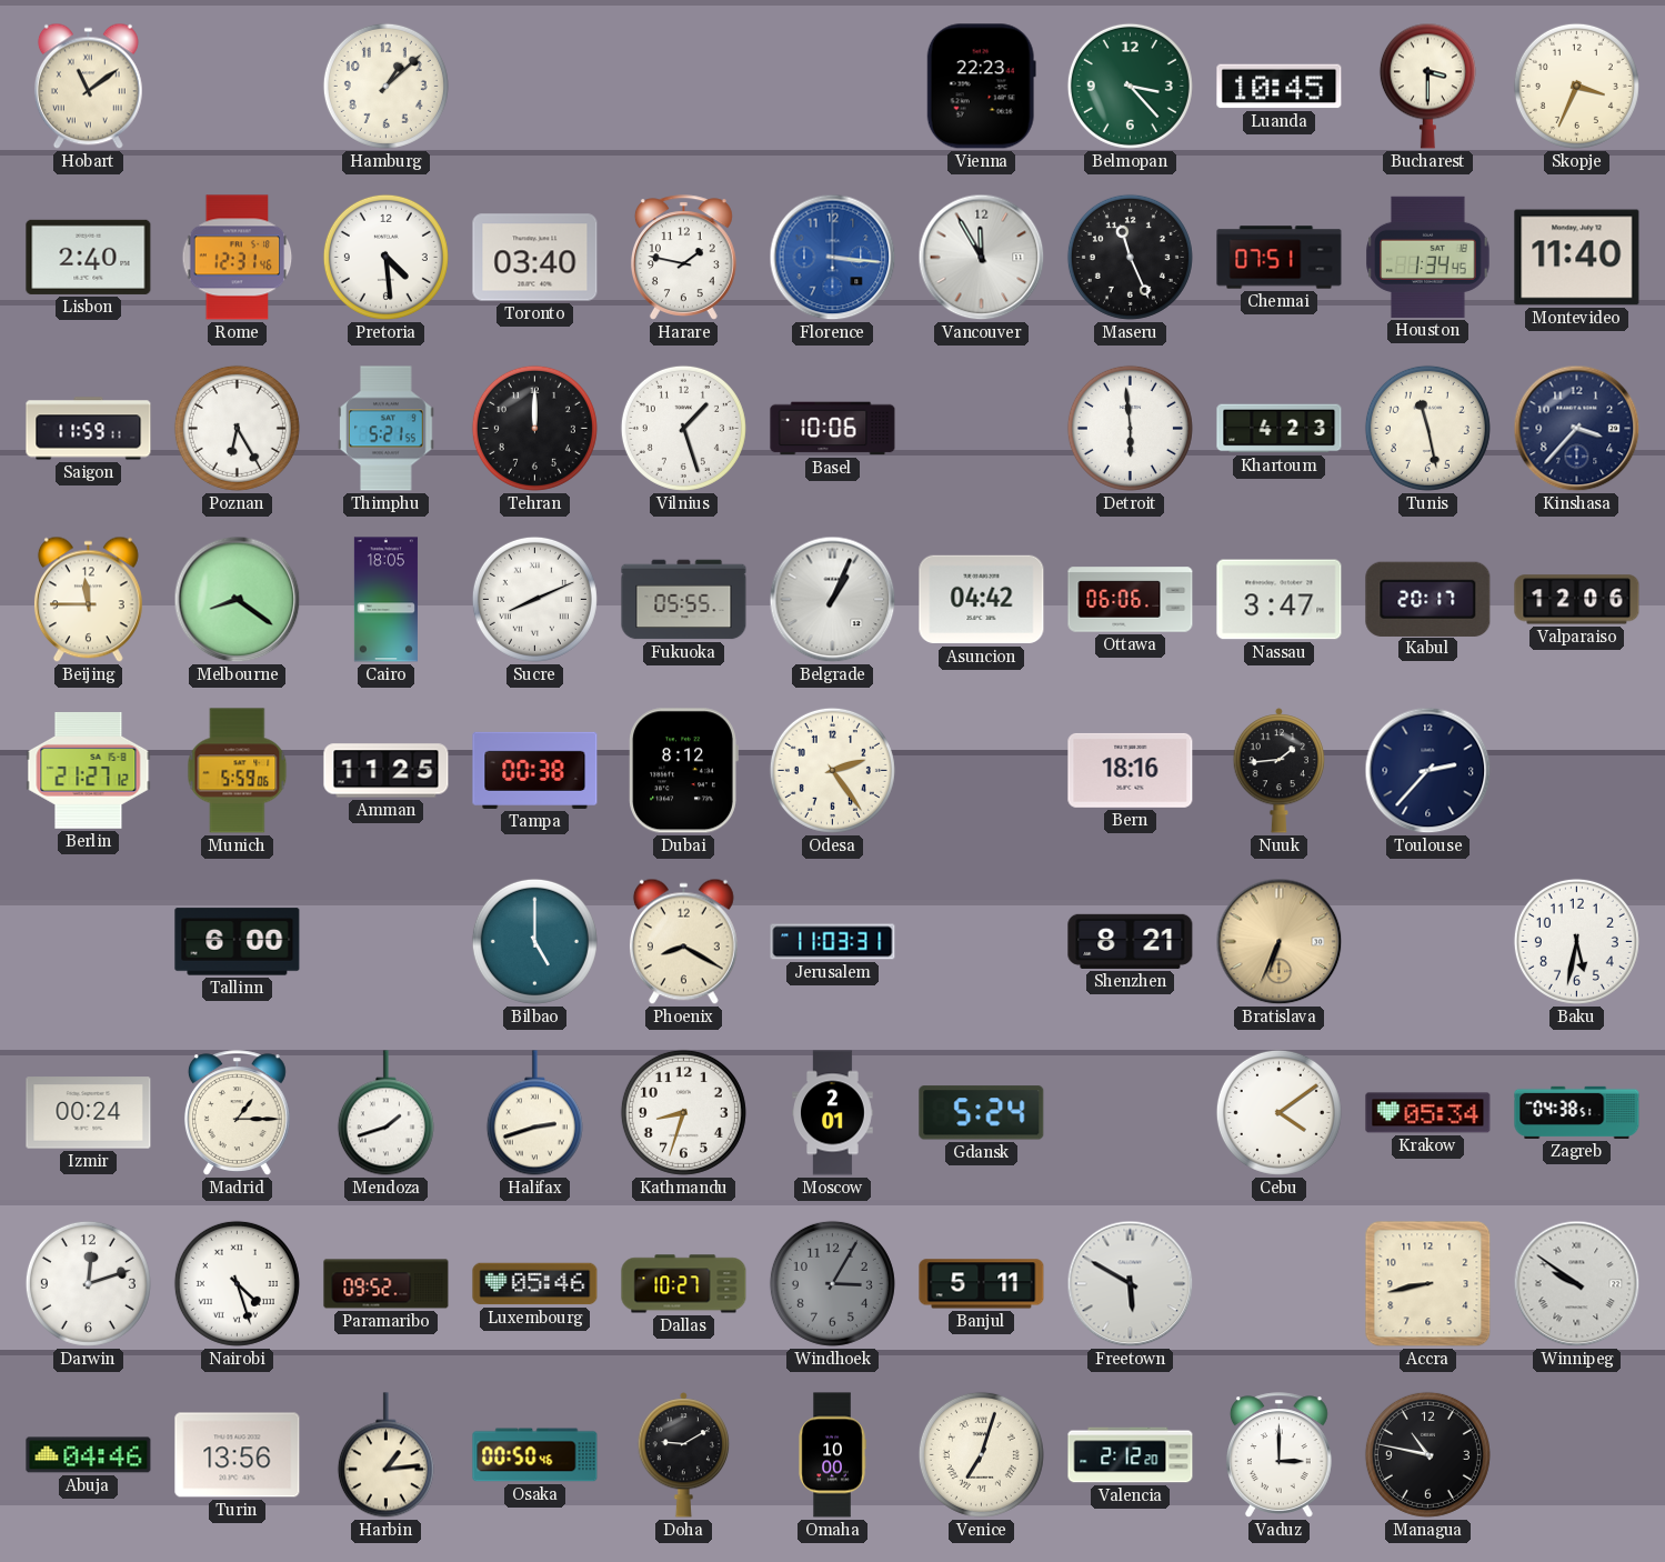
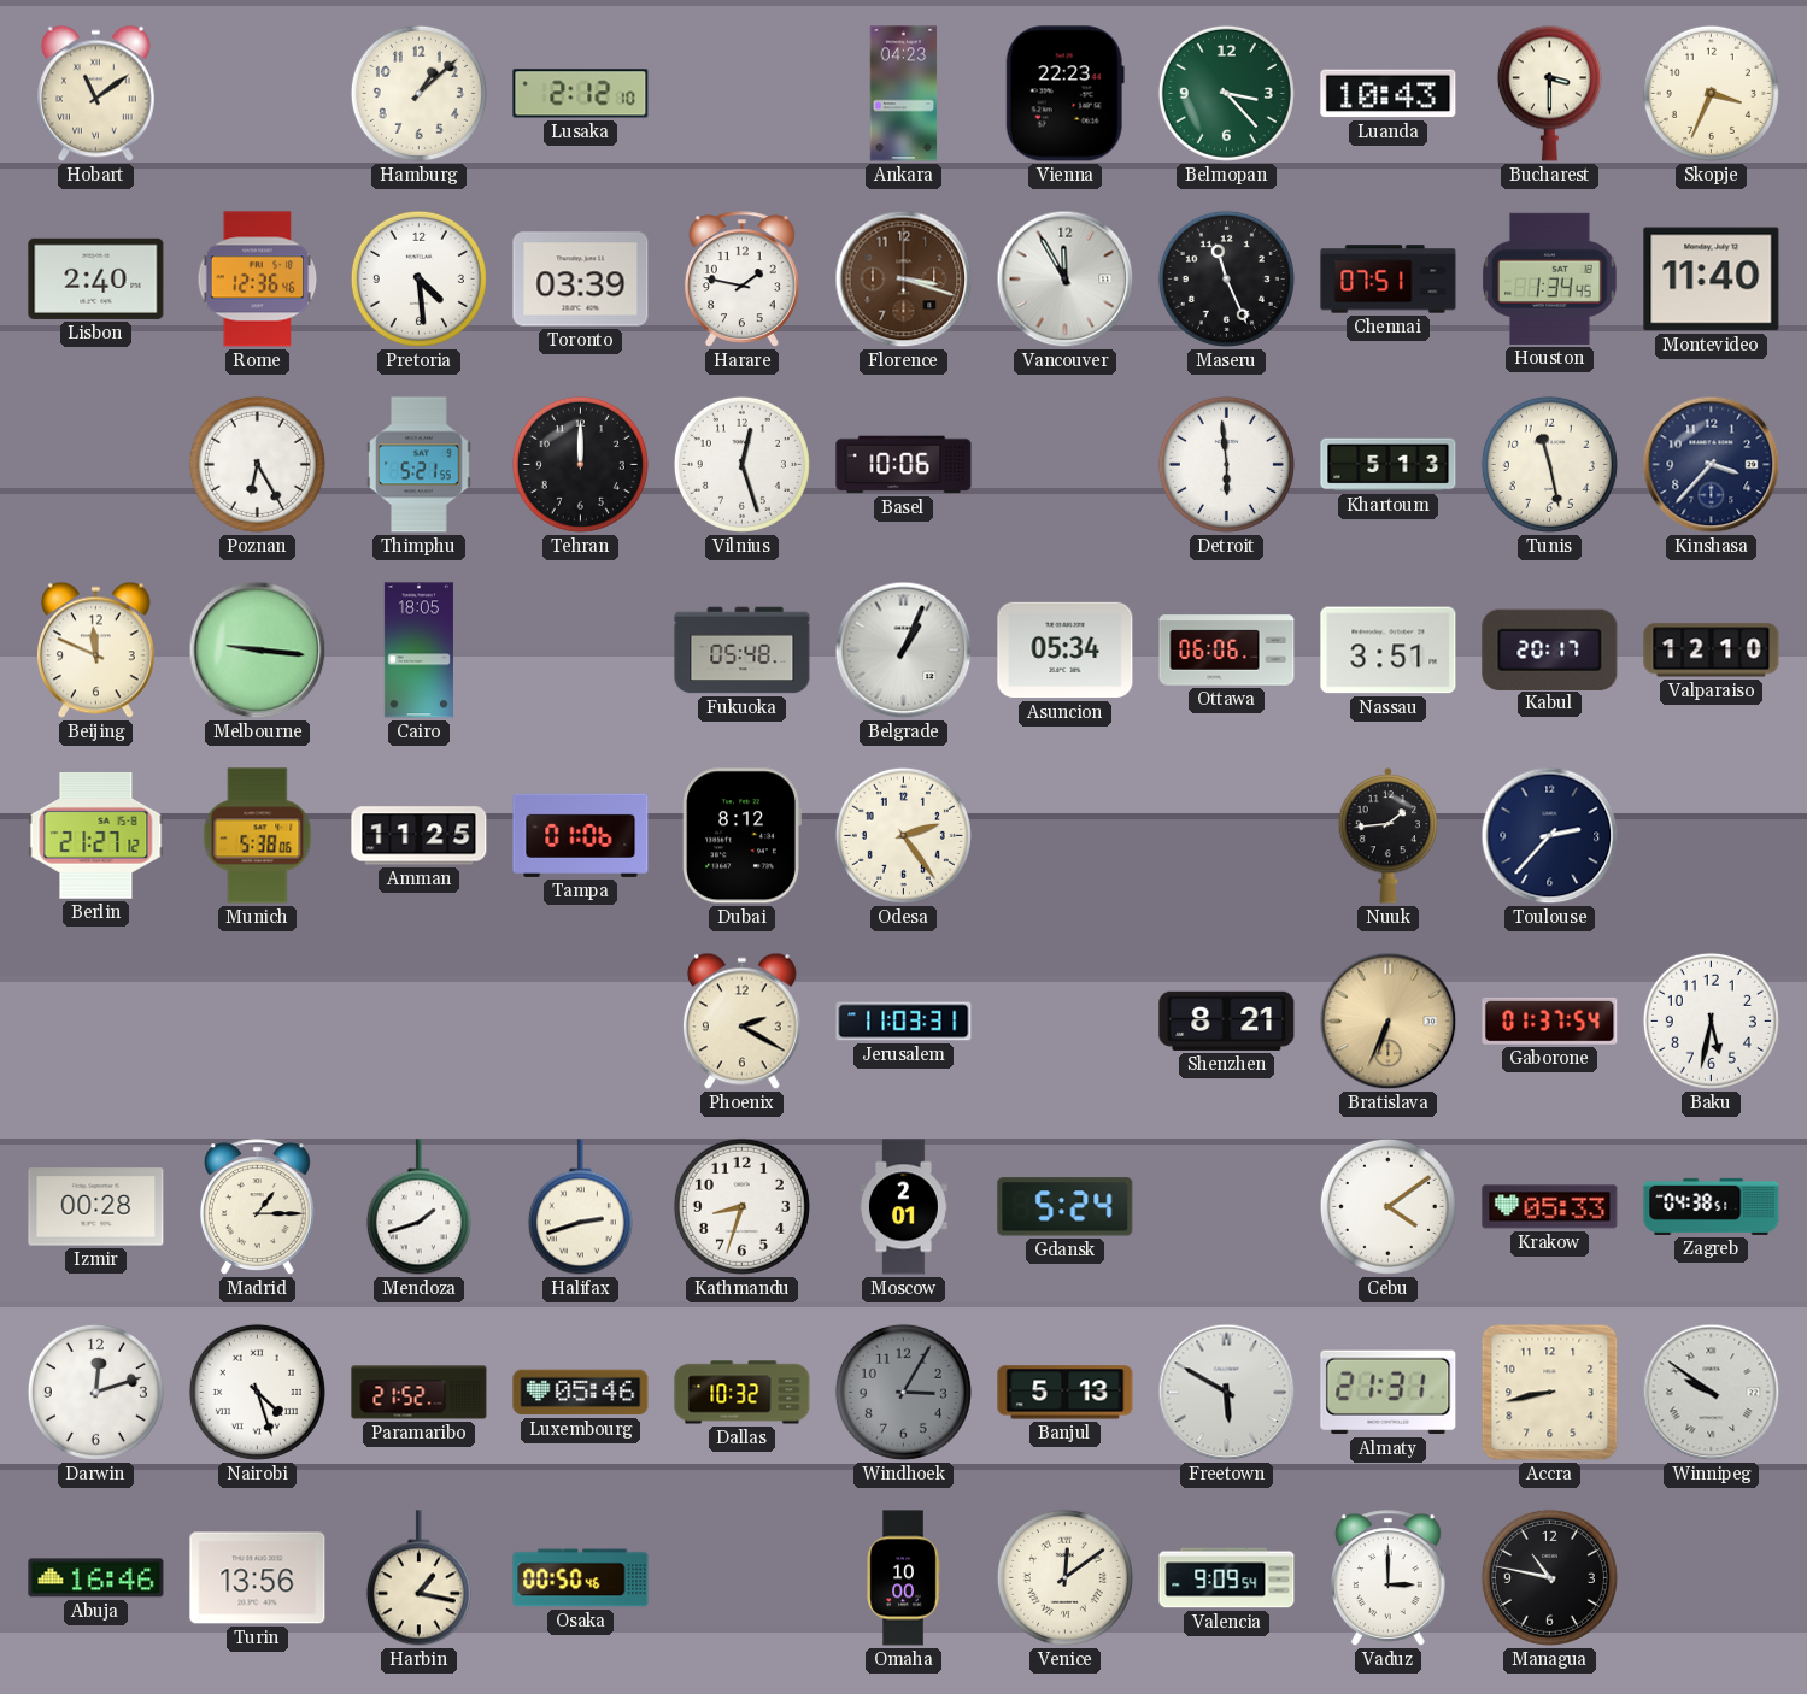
Lusaka: none -> 2:12
Ankara: none -> 04:23
Luanda: 10:45 -> 10:43
Rome: 12:31 -> 12:36
Toronto: 03:40 -> 03:39
Florence: 3:16 -> 3:18
Florence dial: blue -> brown
Saigon: 11:59 -> none
Vilnius: 1:27 -> 12:27
Khartoum: 4:23 -> 5:13
Beijing: 11:45 -> 11:49
Melbourne: 8:21 -> 9:16
Sucre: 8:11 -> none
Fukuoka: 05:55 -> 05:48
Asuncion: 04:42 -> 05:34
Nassau: 3:47 -> 3:51
Valparaiso: 12:06 -> 12:10
Munich: 5:59 -> 5:38
Tampa: 00:38 -> 01:06
Bern: 18:16 -> none
Tallinn: 6:00 -> none
Bilbao: 5:00 -> none
Phoenix: 8:20 -> 2:20
Gaborone: none -> 01:37
Izmir: 00:24 -> 00:28
Krakow: 05:34 -> 05:33
Paramaribo: 09:52 -> 21:52
Dallas: 10:27 -> 10:32
Banjul: 5:11 -> 5:13
Almaty: none -> 21:31
Abuja: 04:46 -> 16:46
Harbin: 1:14 -> 1:17
Doha: 9:10 -> none
Venice: 7:03 -> 12:09
Valencia: 2:12 -> 9:09
